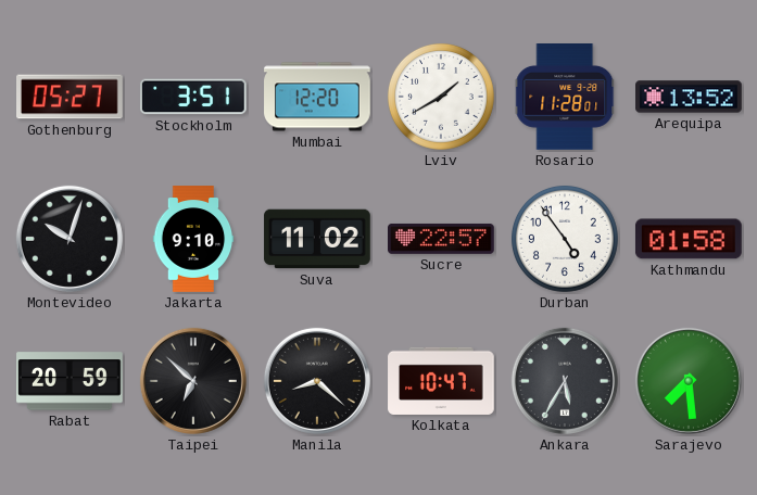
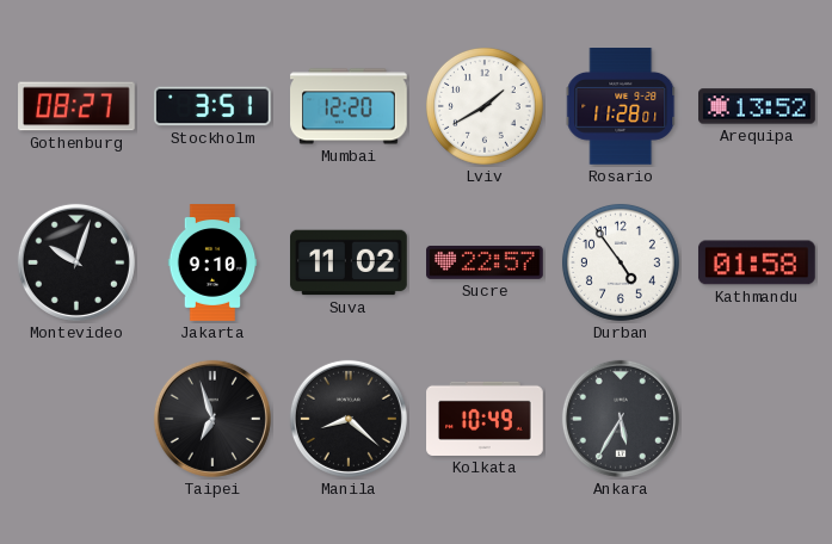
Gothenburg: 05:27 -> 08:27
Rabat: 20:59 -> none
Taipei: 6:52 -> 6:57
Kolkata: 10:47 -> 10:49
Sarajevo: 7:29 -> none
